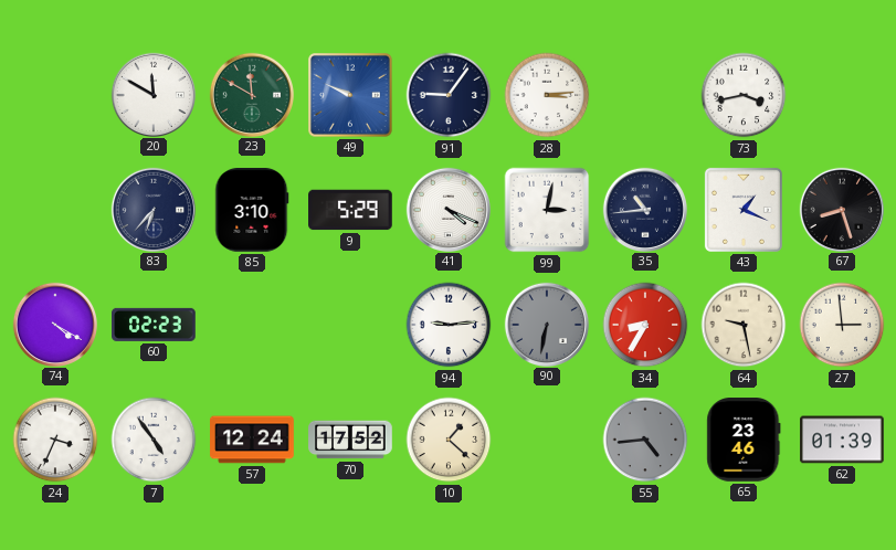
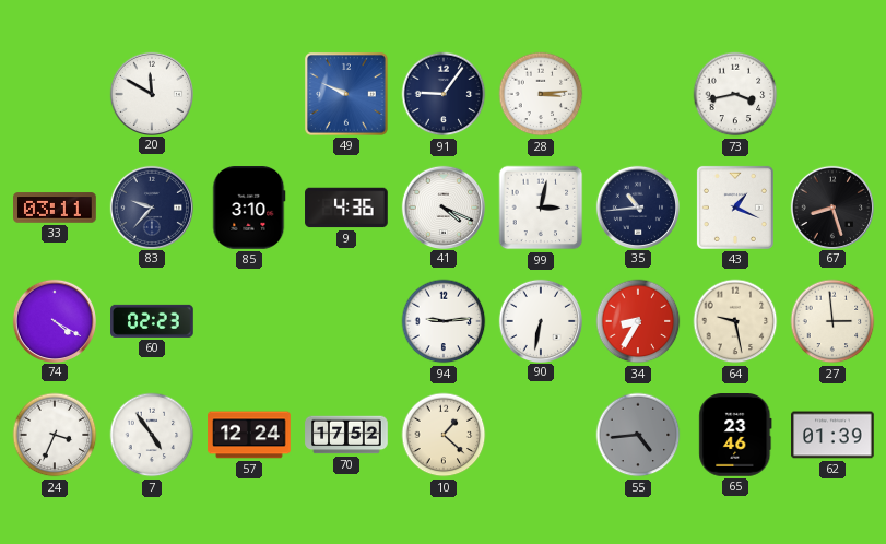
23: 11:50 -> none
33: none -> 03:11
83: 6:37 -> 9:37
9: 5:29 -> 4:36
90 dial: grey -> white
